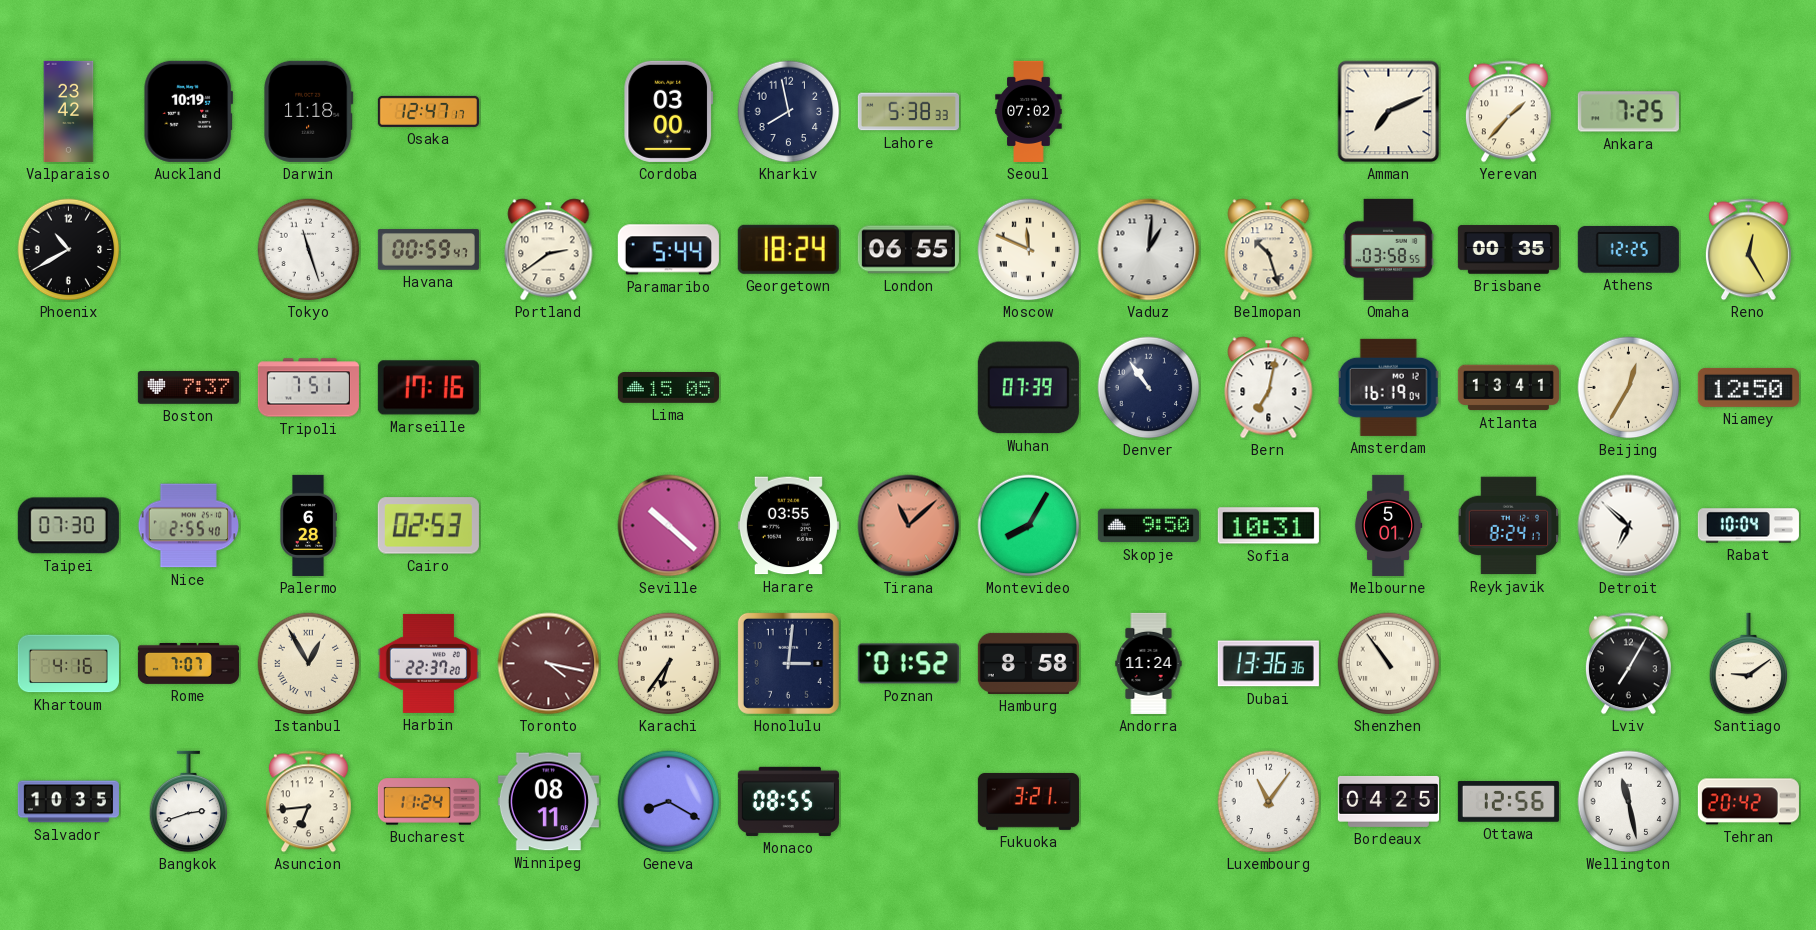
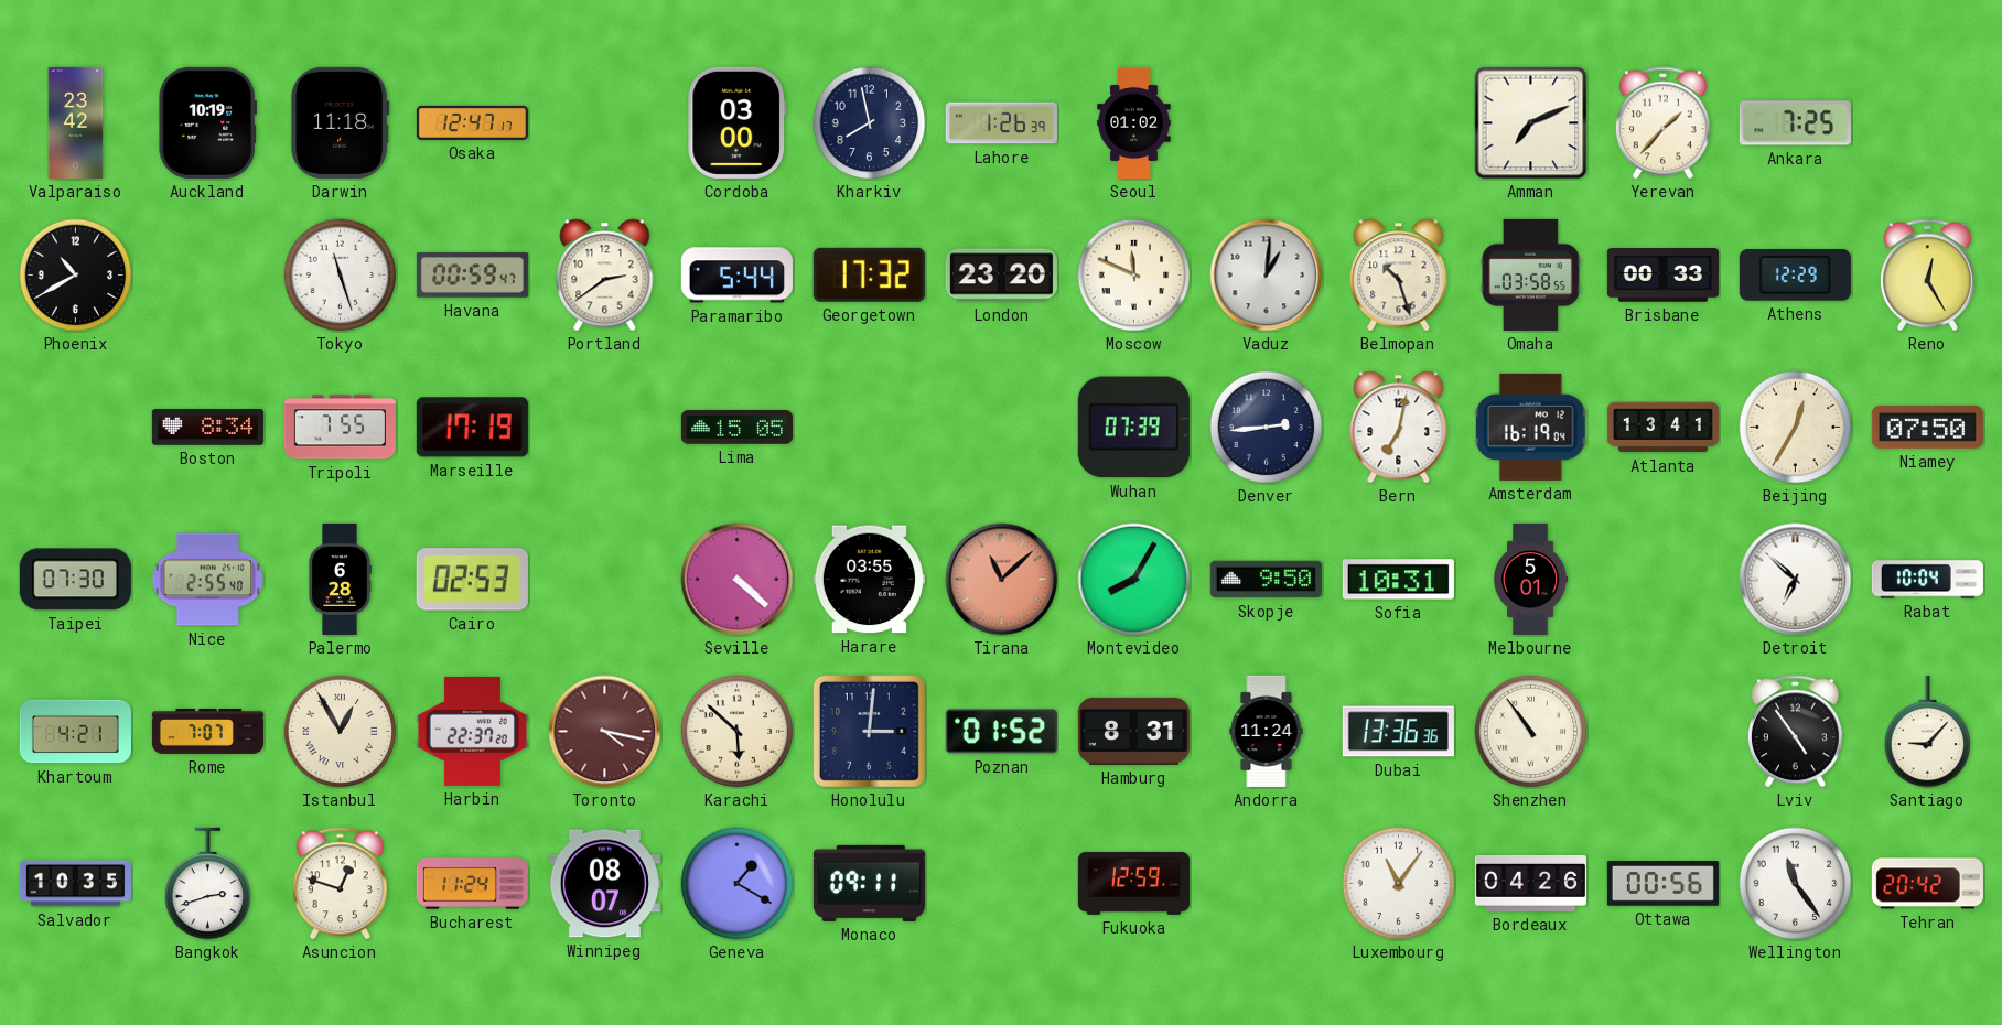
Lahore: 5:38 -> 1:26
Seoul: 07:02 -> 01:02
Georgetown: 18:24 -> 17:32
London: 06:55 -> 23:20
Brisbane: 00:35 -> 00:33
Athens: 12:25 -> 12:29
Boston: 7:37 -> 8:34
Tripoli: 7:51 -> 7:55
Marseille: 17:16 -> 17:19
Denver: 10:54 -> 2:44
Niamey: 12:50 -> 07:50
Seville: 10:22 -> 4:22
Reykjavik: 8:24 -> none
Khartoum: 4:16 -> 4:21
Karachi: 6:36 -> 5:52
Hamburg: 8:58 -> 8:31
Lviv: 7:05 -> 4:54
Santiago: 9:09 -> 9:07
Asuncion: 6:44 -> 12:48
Winnipeg: 08:11 -> 08:07
Geneva: 8:20 -> 1:20
Monaco: 08:55 -> 09:11
Fukuoka: 3:21 -> 12:59
Bordeaux: 04:25 -> 04:26
Ottawa: 12:56 -> 00:56
Wellington: 11:28 -> 11:24
